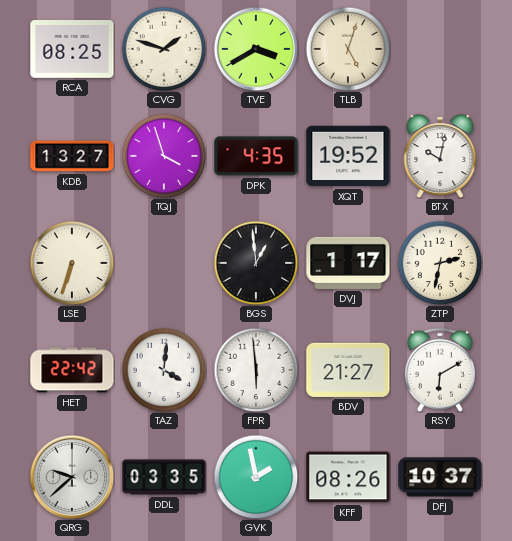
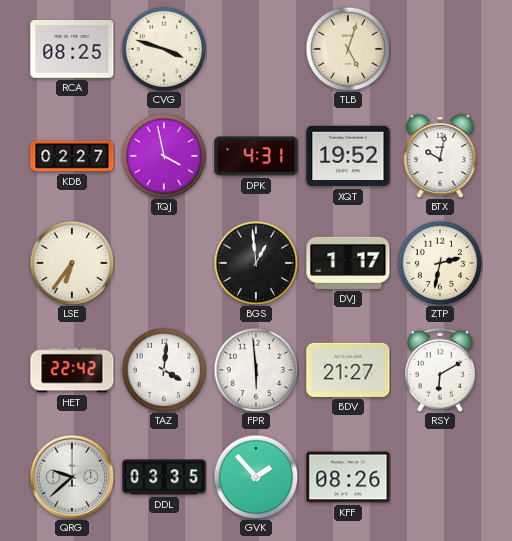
CVG: 1:48 -> 3:48
TVE: 3:40 -> none
KDB: 13:27 -> 02:27
TQJ: 3:57 -> 3:58
DPK: 4:35 -> 4:31
LSE: 6:33 -> 6:36
GVK: 1:58 -> 1:53
DFJ: 10:37 -> none
